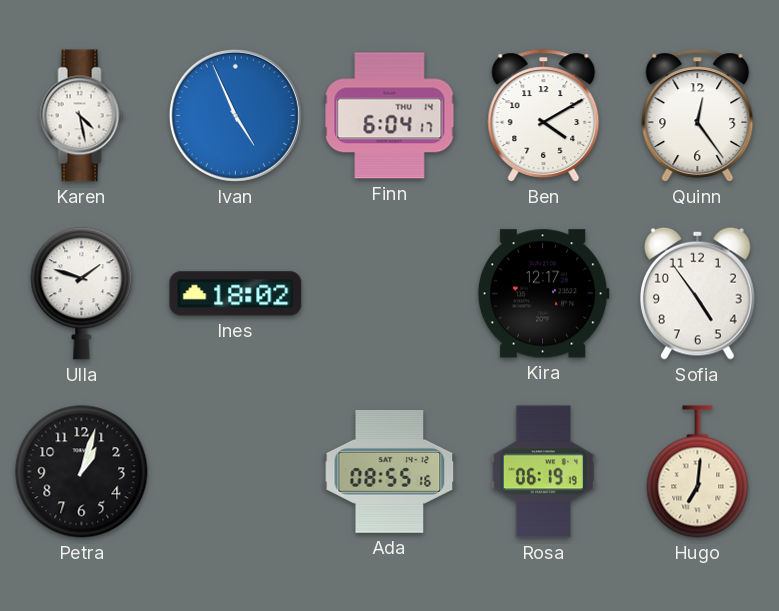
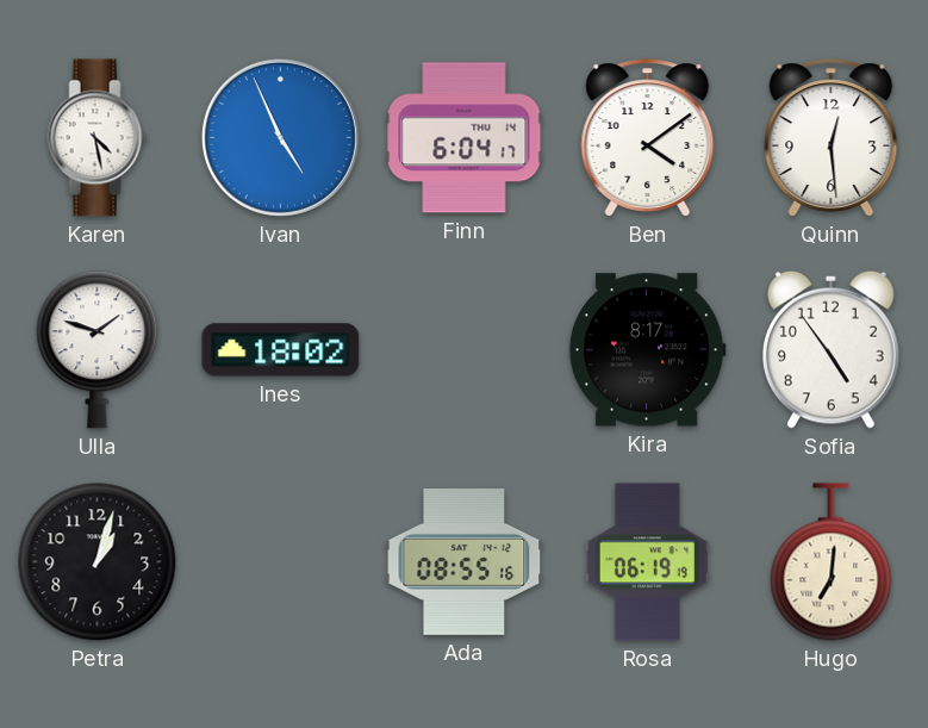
Ben: 4:10 -> 4:09
Quinn: 12:24 -> 12:29
Kira: 12:17 -> 8:17
